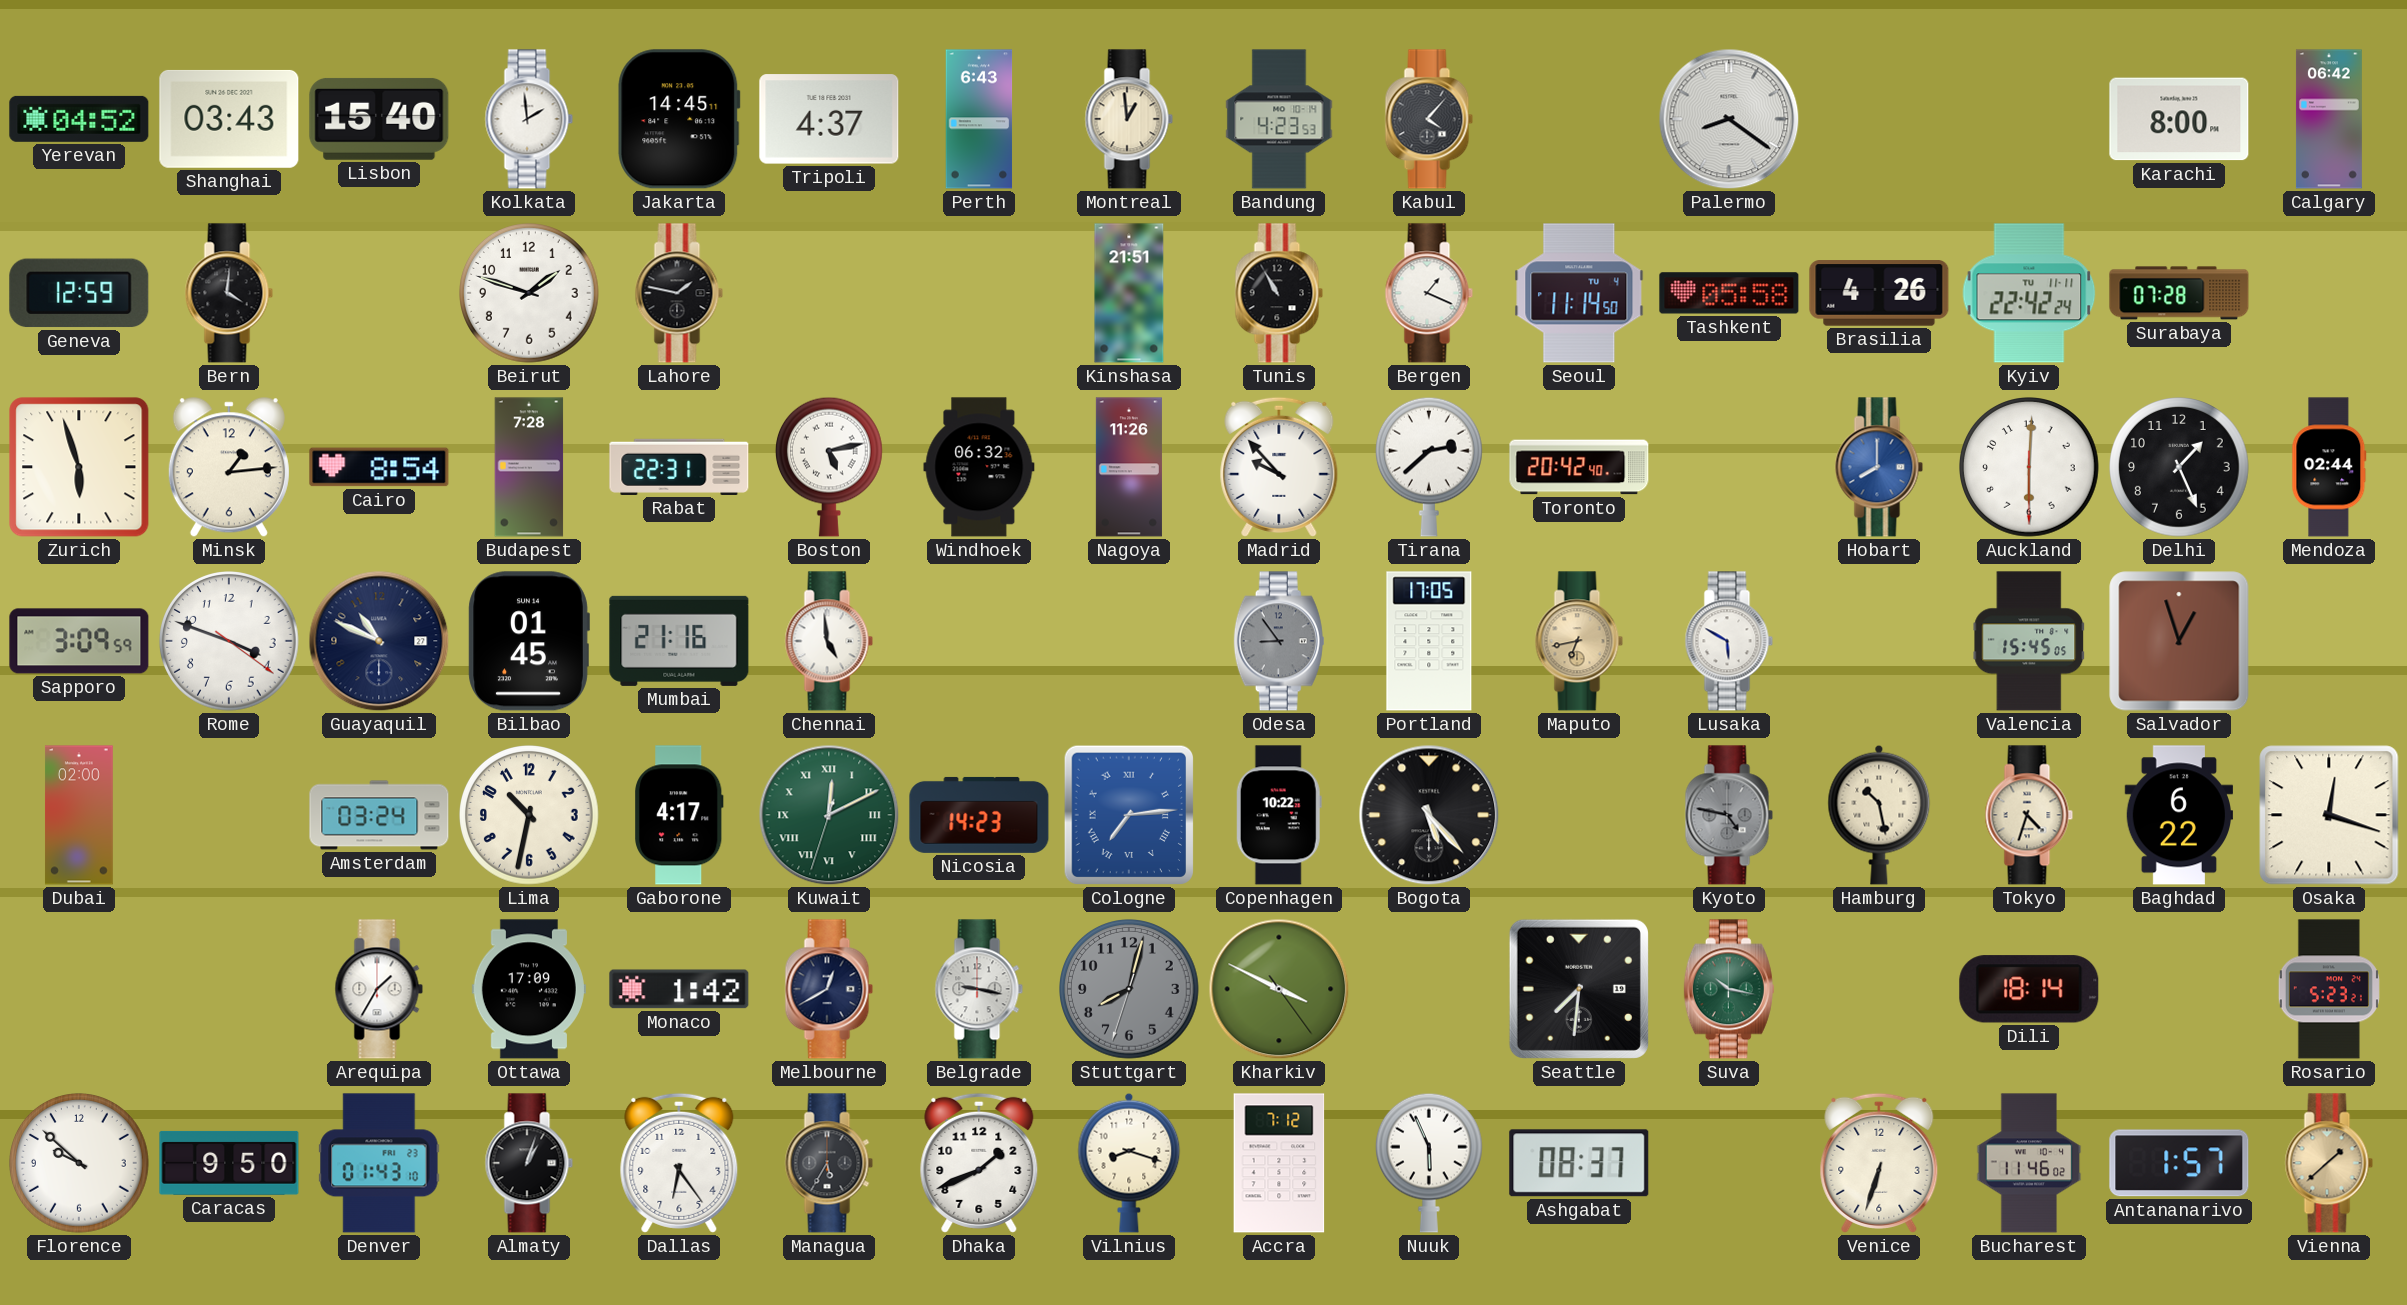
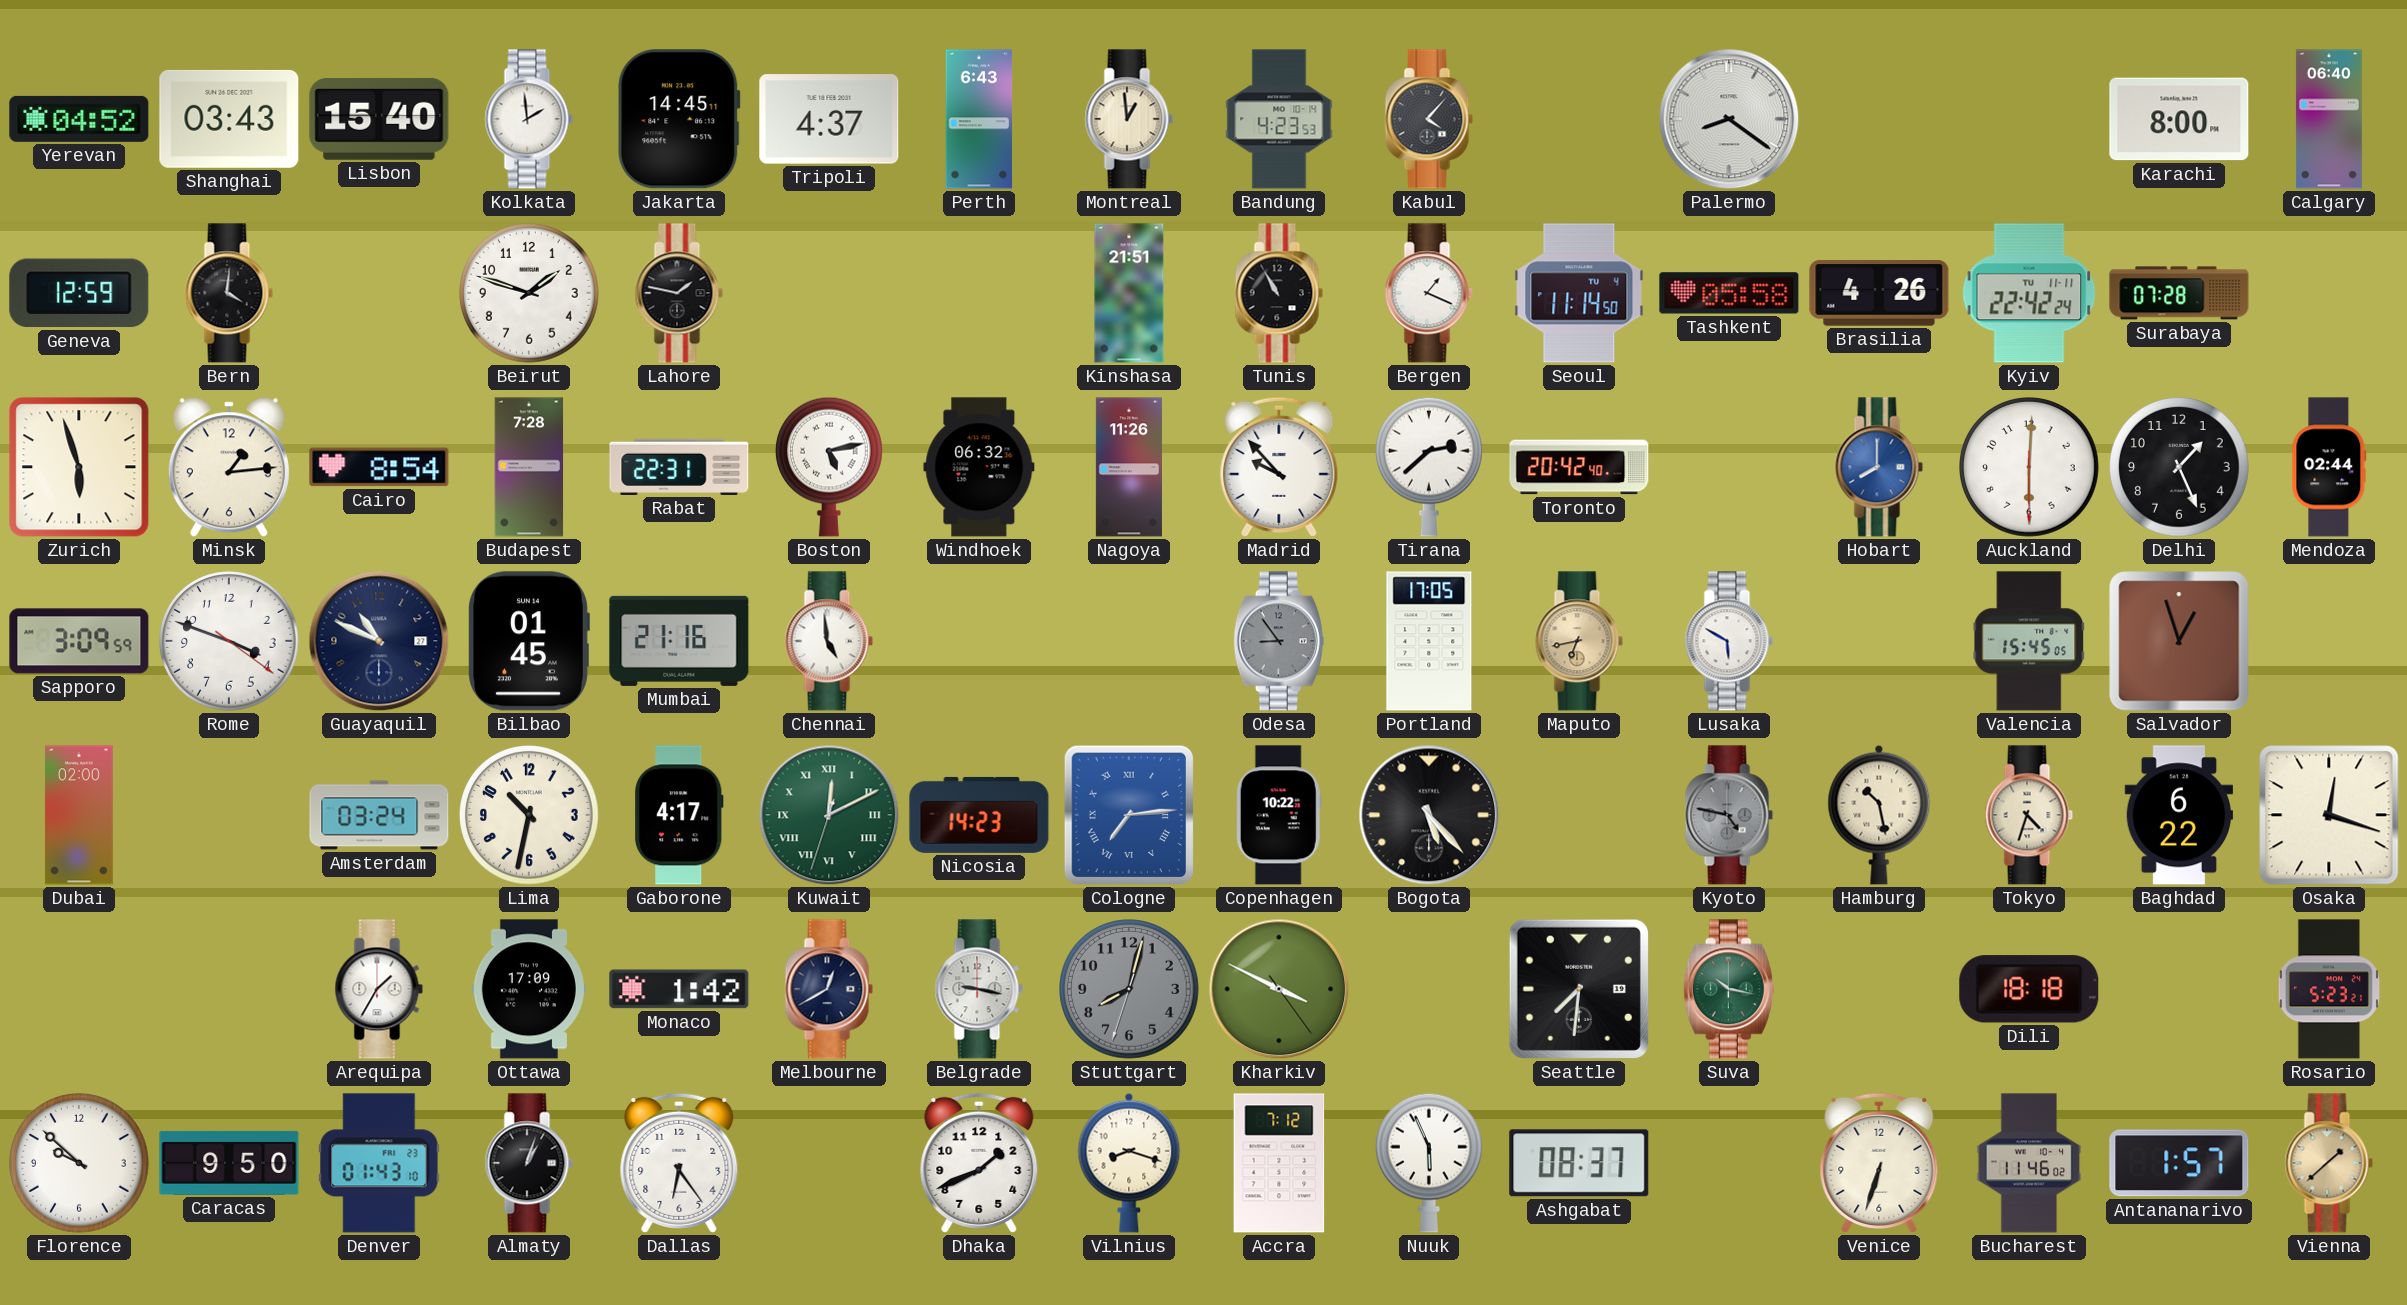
Calgary: 06:42 -> 06:40
Dili: 18:14 -> 18:18
Managua: 5:35 -> none
